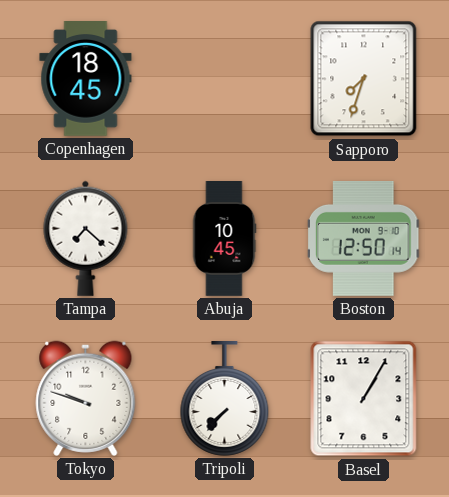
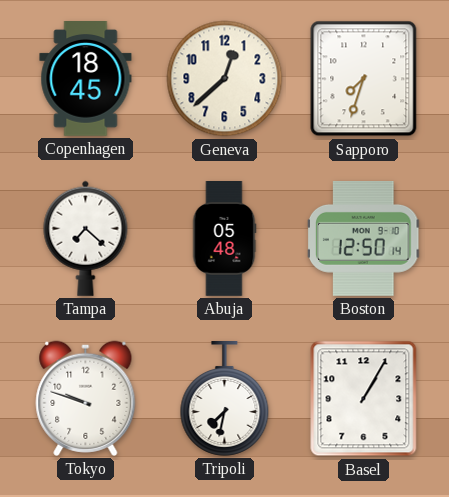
Geneva: none -> 12:38
Abuja: 10:45 -> 05:48
Tripoli: 7:37 -> 7:32
